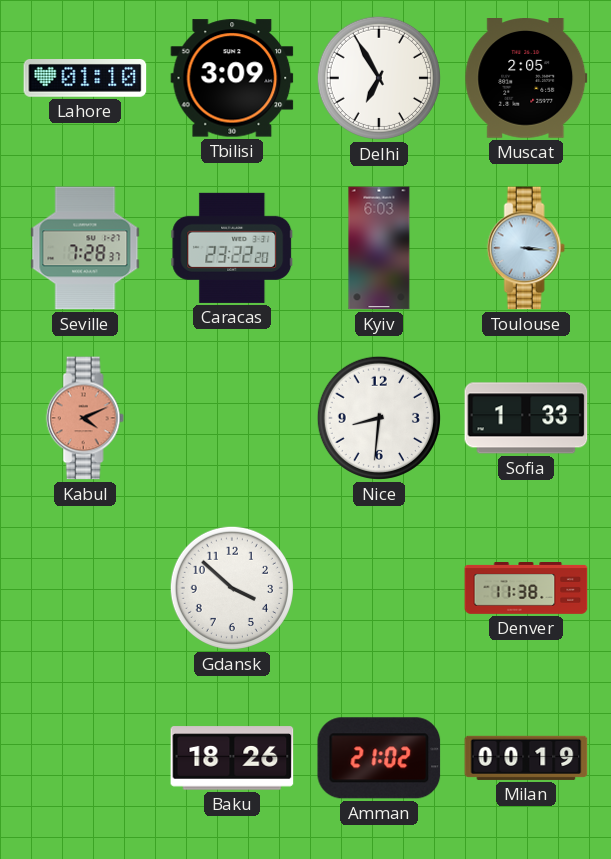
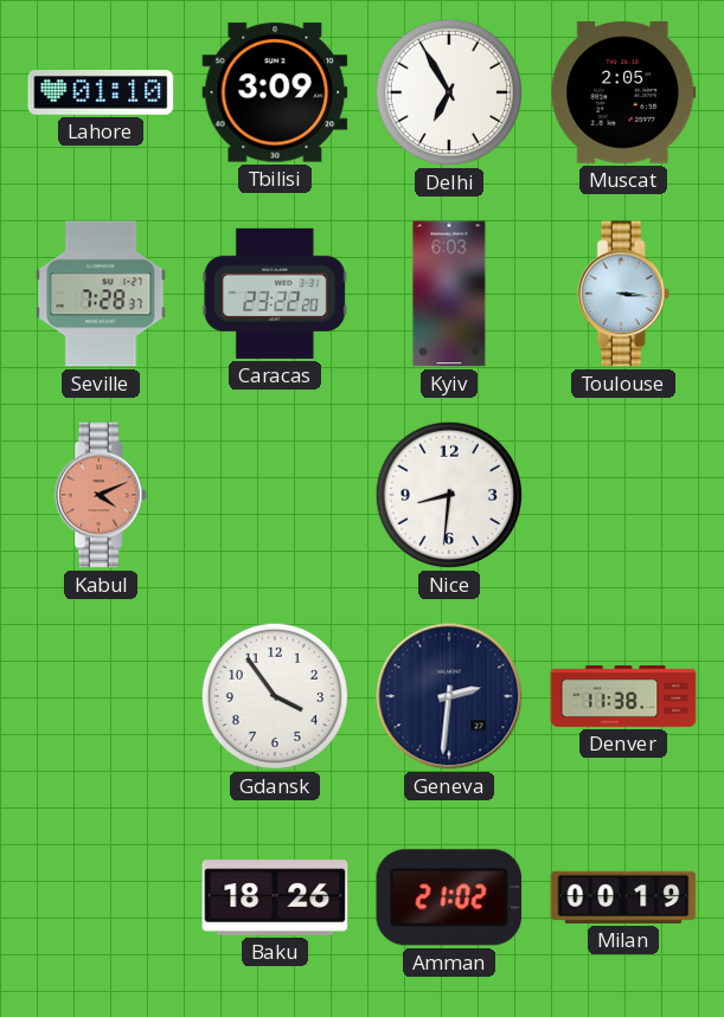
Sofia: 1:33 -> none
Gdansk: 3:52 -> 3:54
Geneva: none -> 2:31
